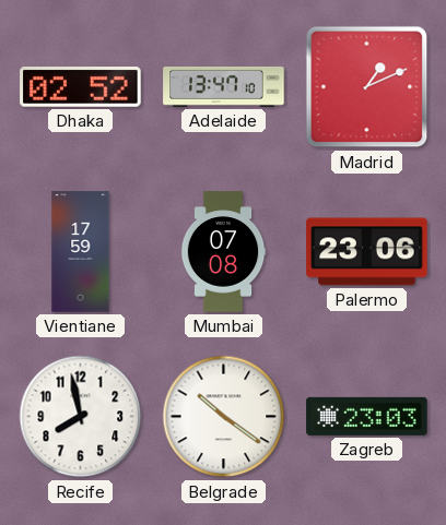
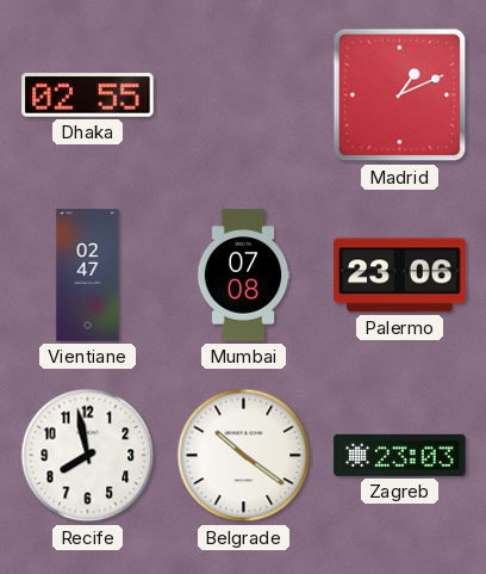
Dhaka: 02:52 -> 02:55
Adelaide: 13:47 -> none
Vientiane: 17:59 -> 02:47
